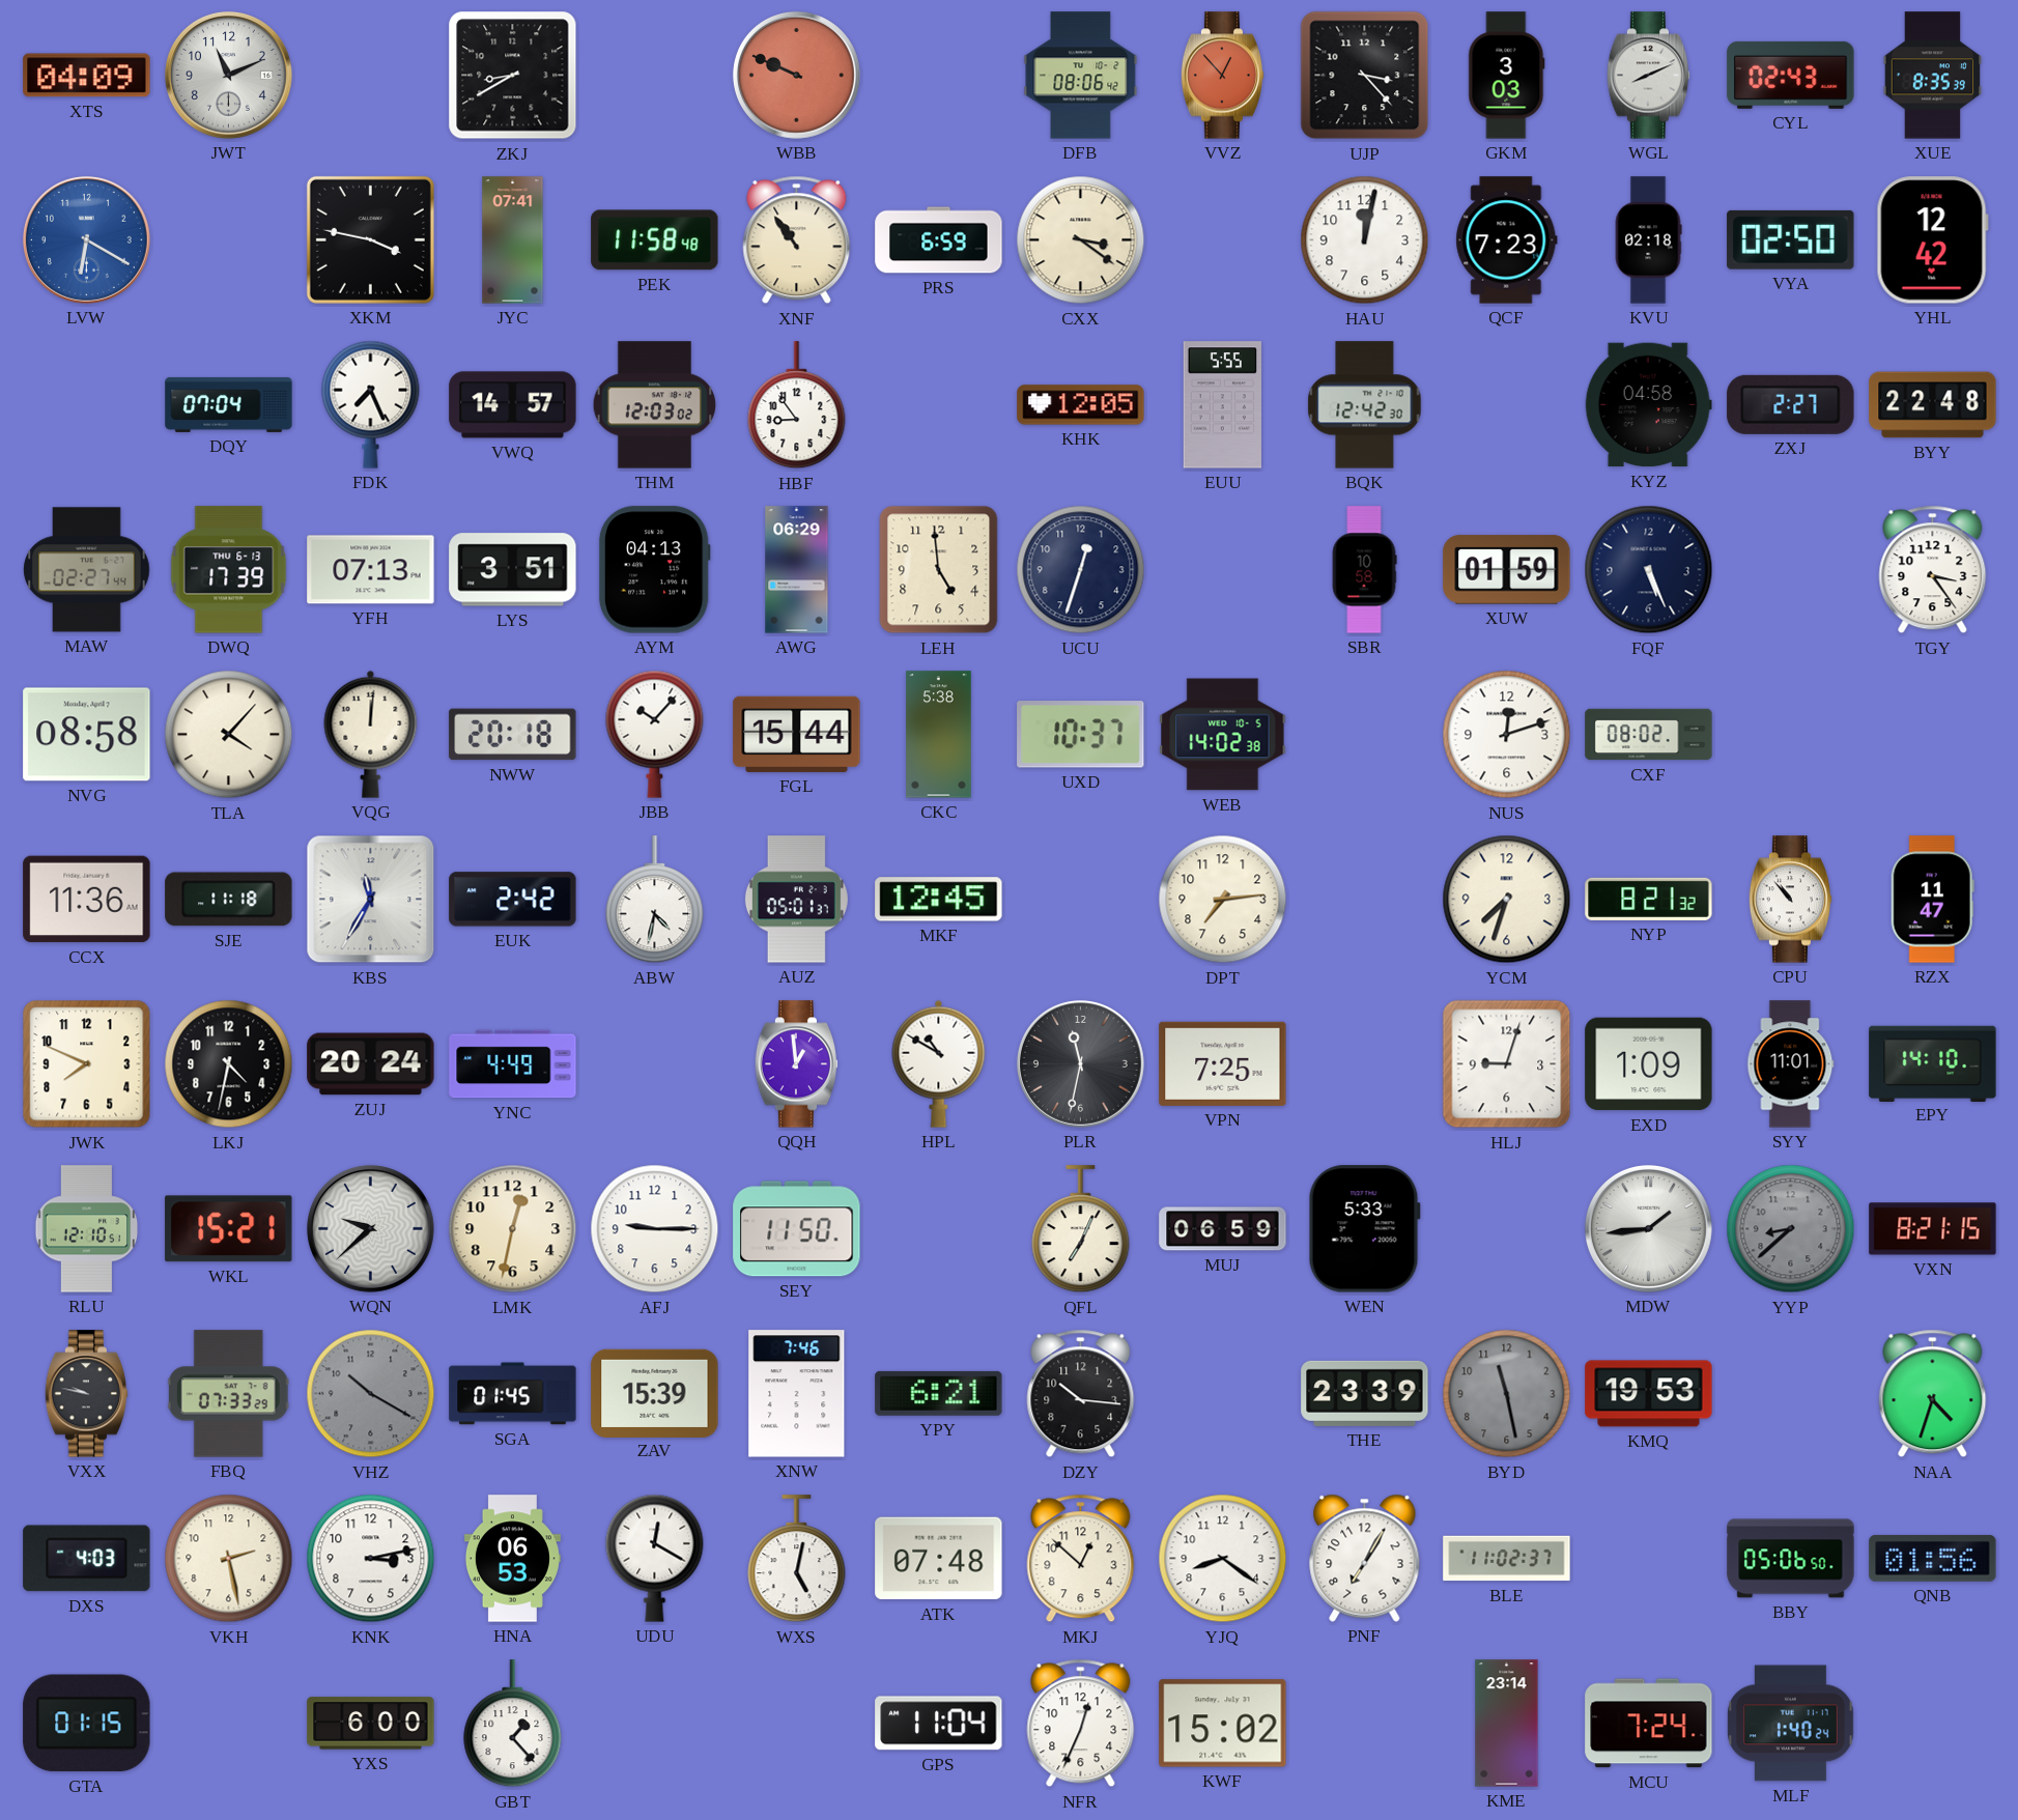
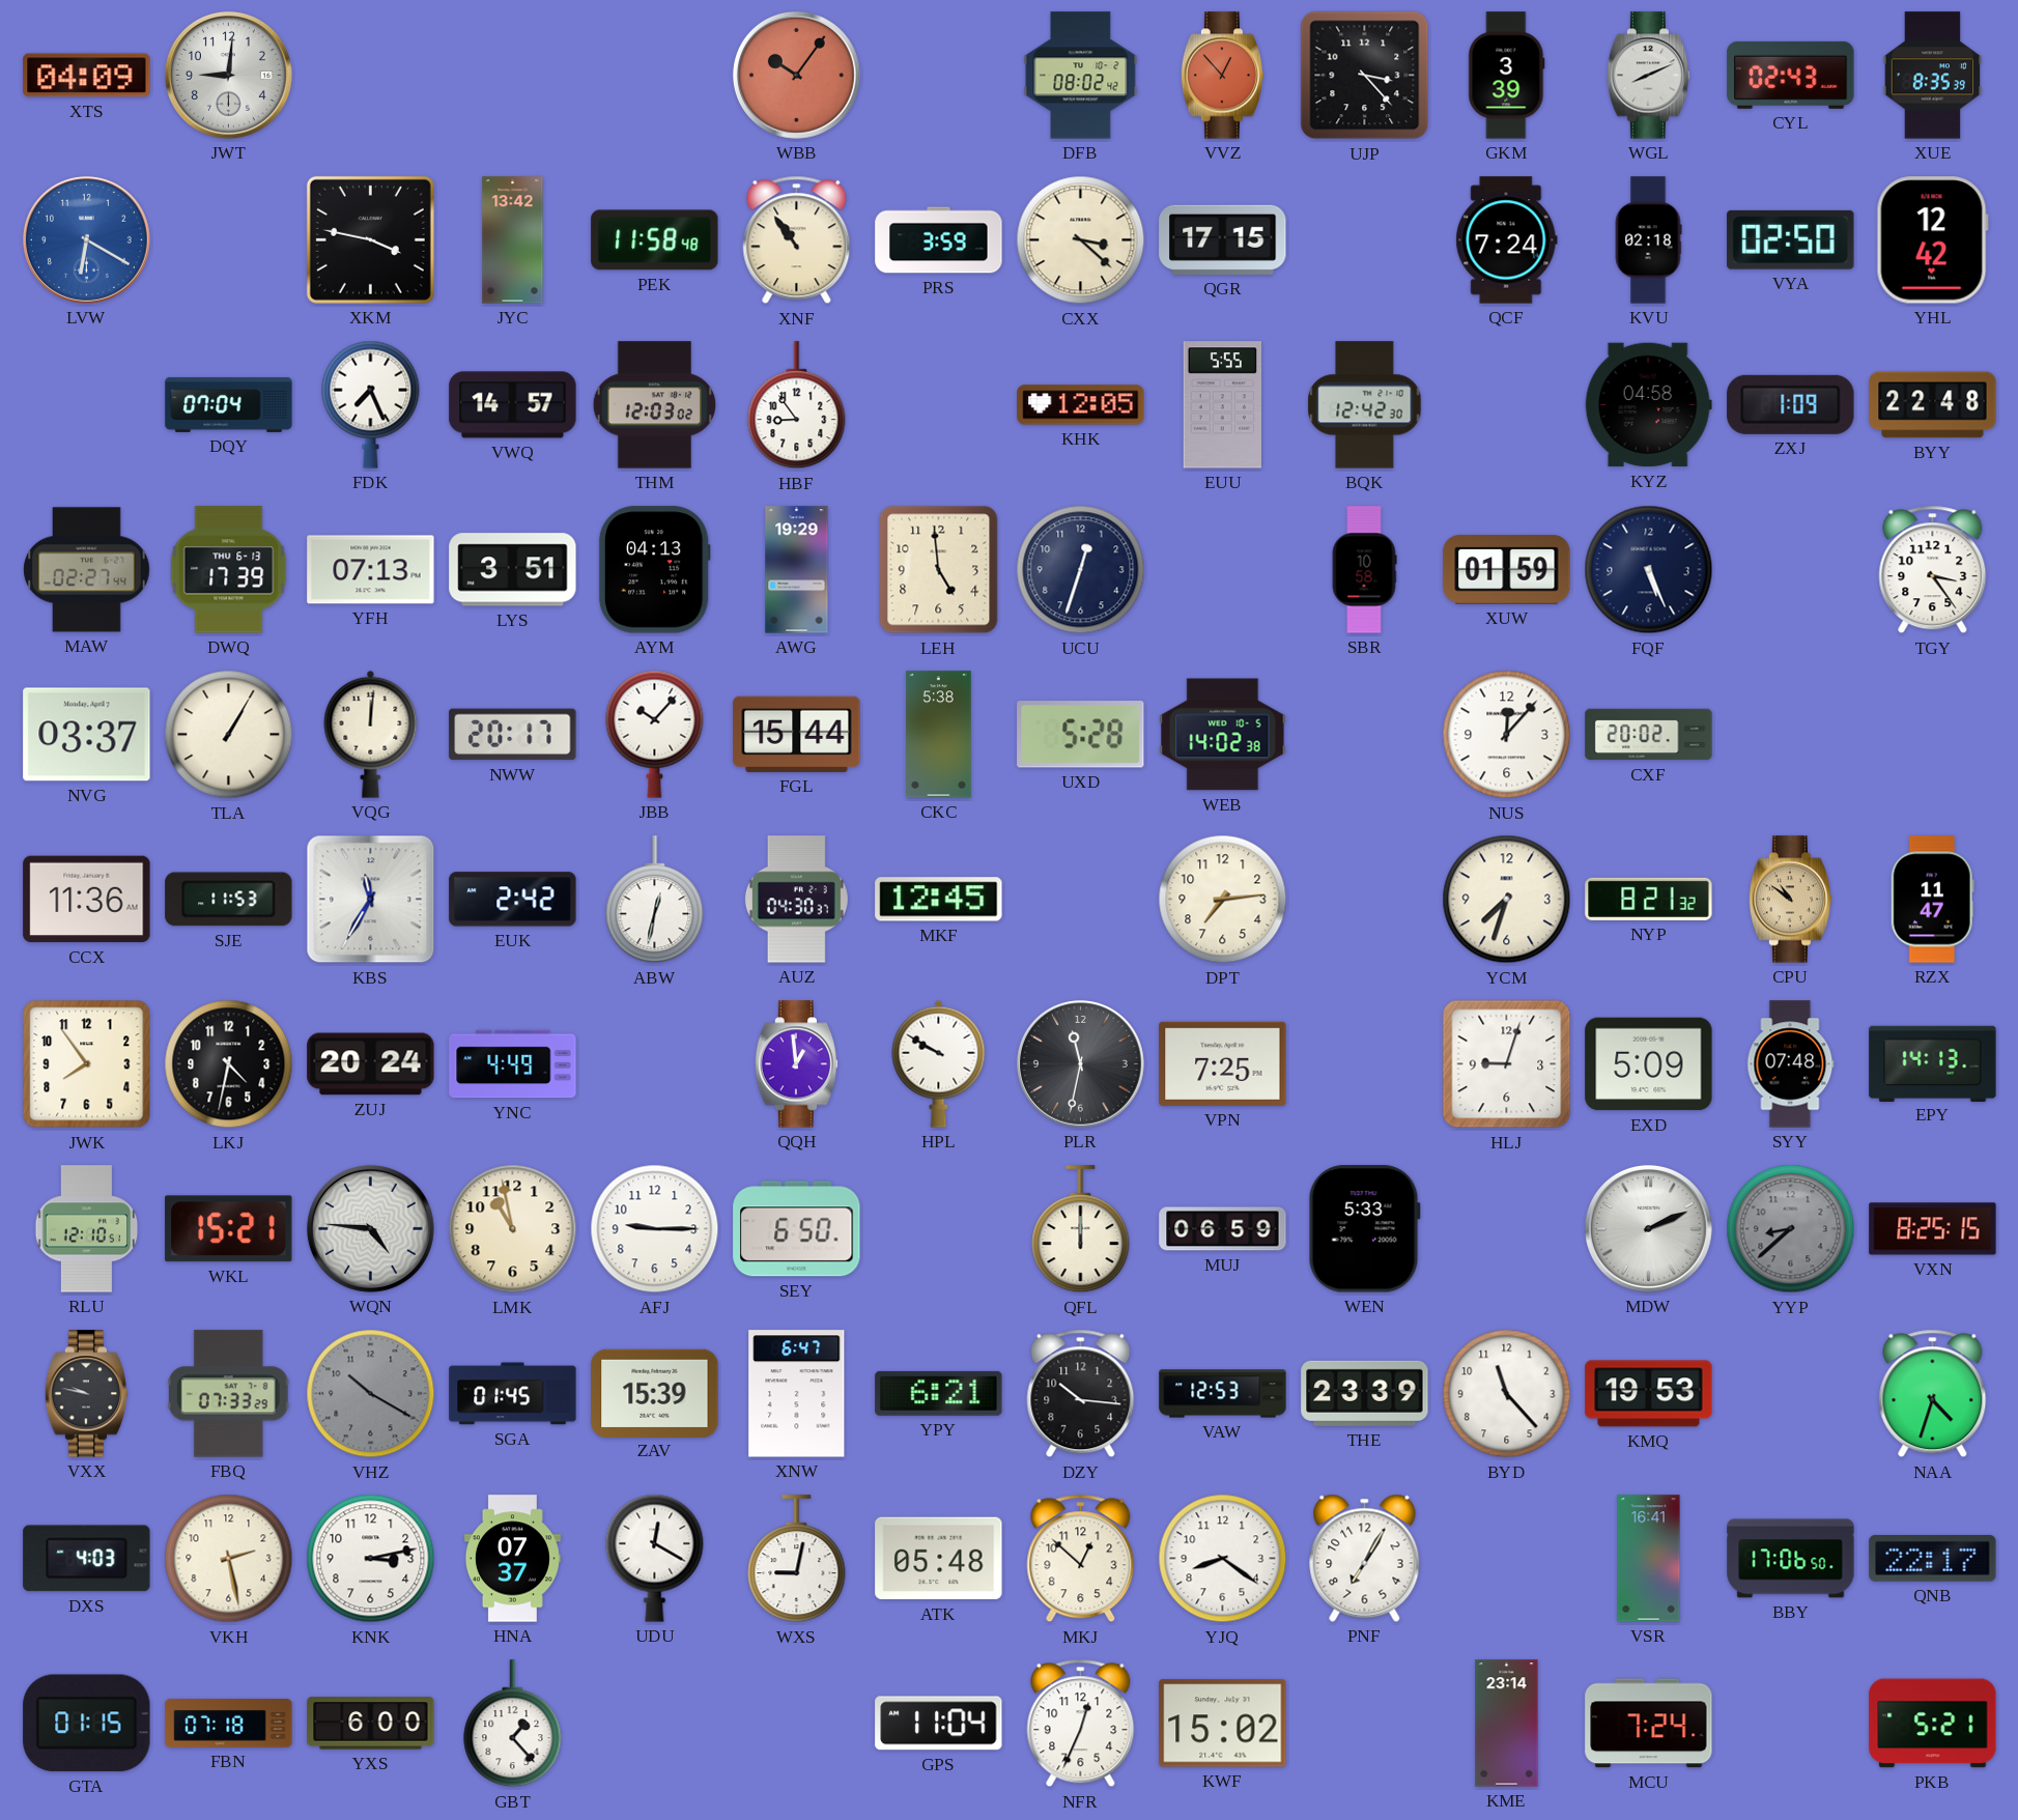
JWT: 11:11 -> 9:01
ZKJ: 8:40 -> none
WBB: 9:49 -> 10:06
DFB: 08:06 -> 08:02
GKM: 3:03 -> 3:39
JYC: 07:41 -> 13:42
PRS: 6:59 -> 3:59
CXX: 3:21 -> 3:22
QGR: none -> 17:15
HAU: 12:02 -> none
QCF: 7:23 -> 7:24
ZXJ: 2:27 -> 1:09
AWG: 06:29 -> 19:29
NVG: 08:58 -> 03:37
TLA: 4:07 -> 1:05
NWW: 20:18 -> 20:17
UXD: 10:37 -> 5:28
NUS: 12:12 -> 12:07
CXF: 08:02 -> 20:02
SJE: 11:18 -> 11:53
ABW: 4:32 -> 12:32
AUZ: 05:01 -> 04:30
CPU: 10:53 -> 10:51
CPU dial: white -> champagne
JWK: 7:49 -> 7:54
HPL: 10:50 -> 9:50
EXD: 1:09 -> 5:09
SYY: 11:01 -> 07:48
EPY: 14:10 -> 14:13
WQN: 9:38 -> 4:46
LMK: 12:32 -> 10:58
SEY: 11:50 -> 6:50
QFL: 7:04 -> 12:00
MDW: 1:44 -> 2:11
VXN: 8:21 -> 8:25
XNW: 7:46 -> 6:47
VAW: none -> 12:53
BYD: 11:28 -> 11:23
BYD dial: grey -> white
HNA: 06:53 -> 07:37
WXS: 5:02 -> 9:02
ATK: 07:48 -> 05:48
BLE: 11:02 -> none
VSR: none -> 16:41
BBY: 05:06 -> 17:06
QNB: 01:56 -> 22:17
FBN: none -> 07:18
MLF: 1:40 -> none
PKB: none -> 5:21
